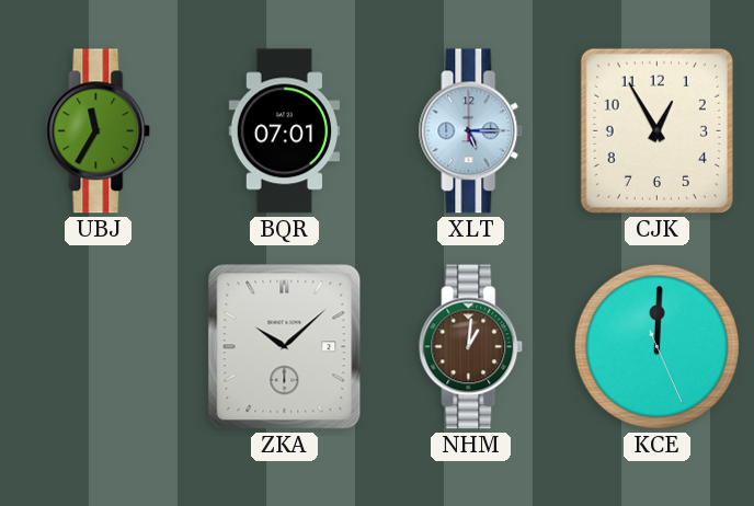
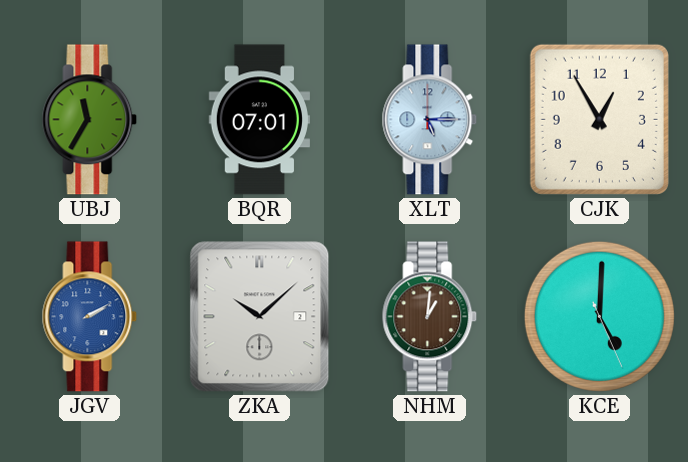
JGV: none -> 2:10
KCE: 12:00 -> 5:00
